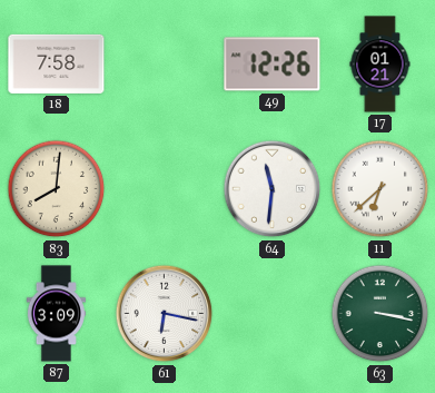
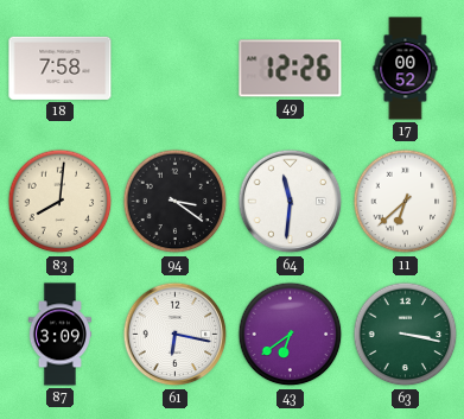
17: 01:21 -> 00:52
94: none -> 3:21
43: none -> 6:39
